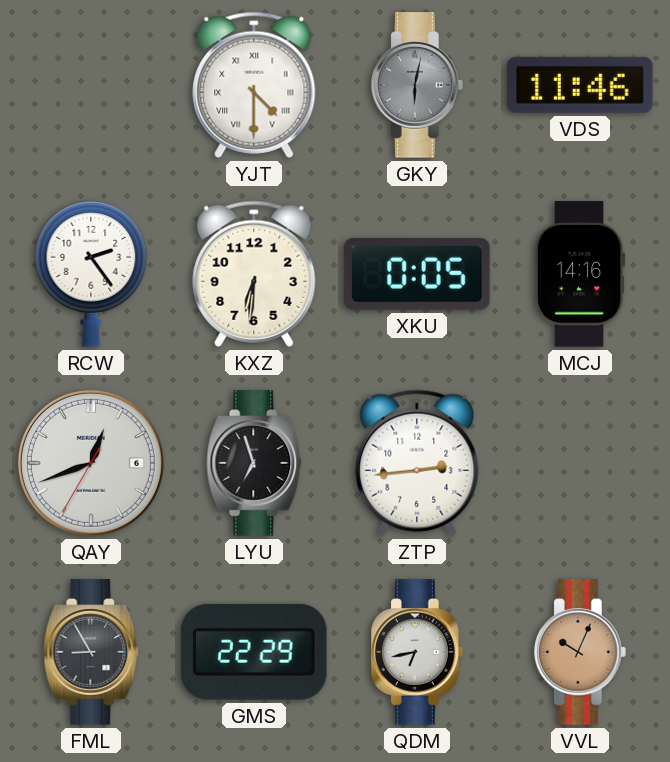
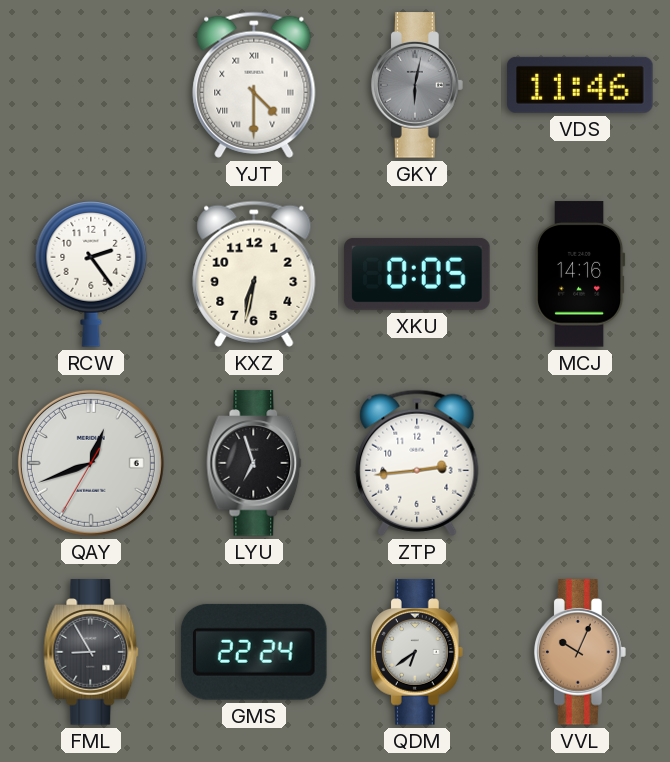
KXZ: 6:31 -> 6:32
GMS: 22:29 -> 22:24
QDM: 6:43 -> 6:39
